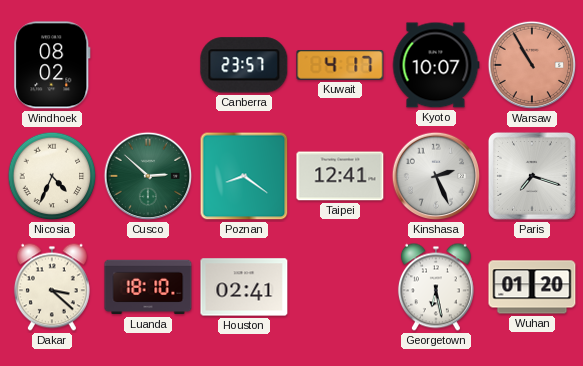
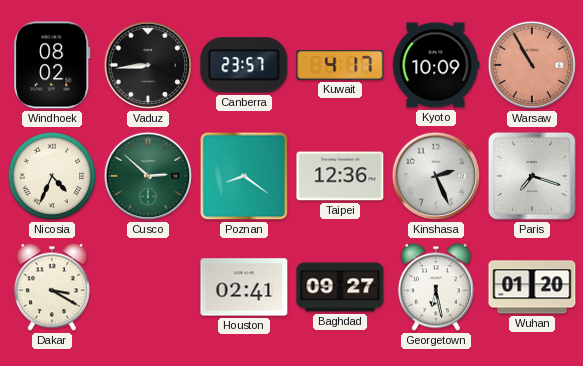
Vaduz: none -> 8:44
Kyoto: 10:07 -> 10:09
Taipei: 12:41 -> 12:36
Dakar: 3:22 -> 3:20
Luanda: 18:10 -> none
Baghdad: none -> 09:27
